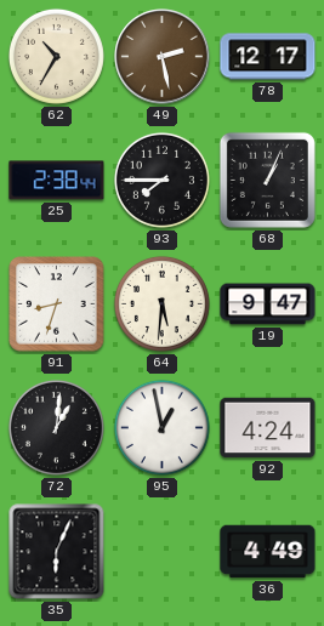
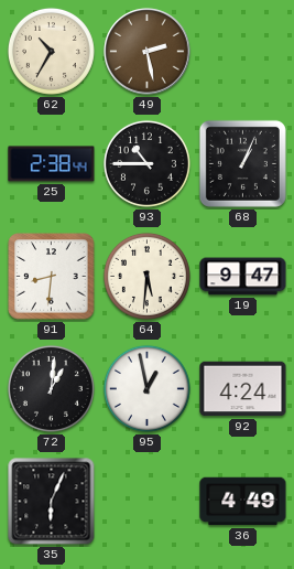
78: 12:17 -> none
93: 7:45 -> 10:45
91: 8:33 -> 8:31
